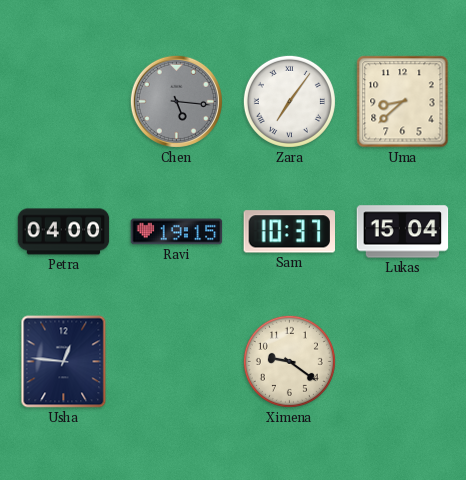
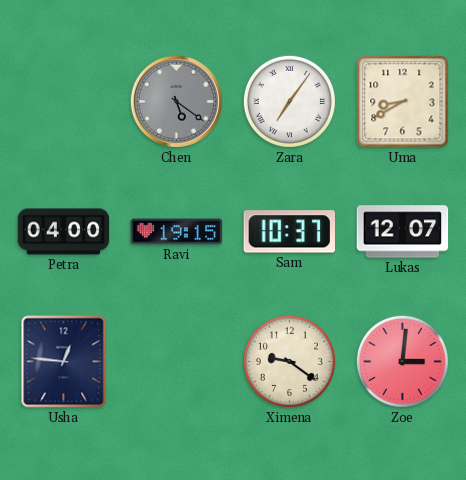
Chen: 5:16 -> 5:21
Uma: 8:38 -> 8:40
Lukas: 15:04 -> 12:07
Zoe: none -> 3:01
